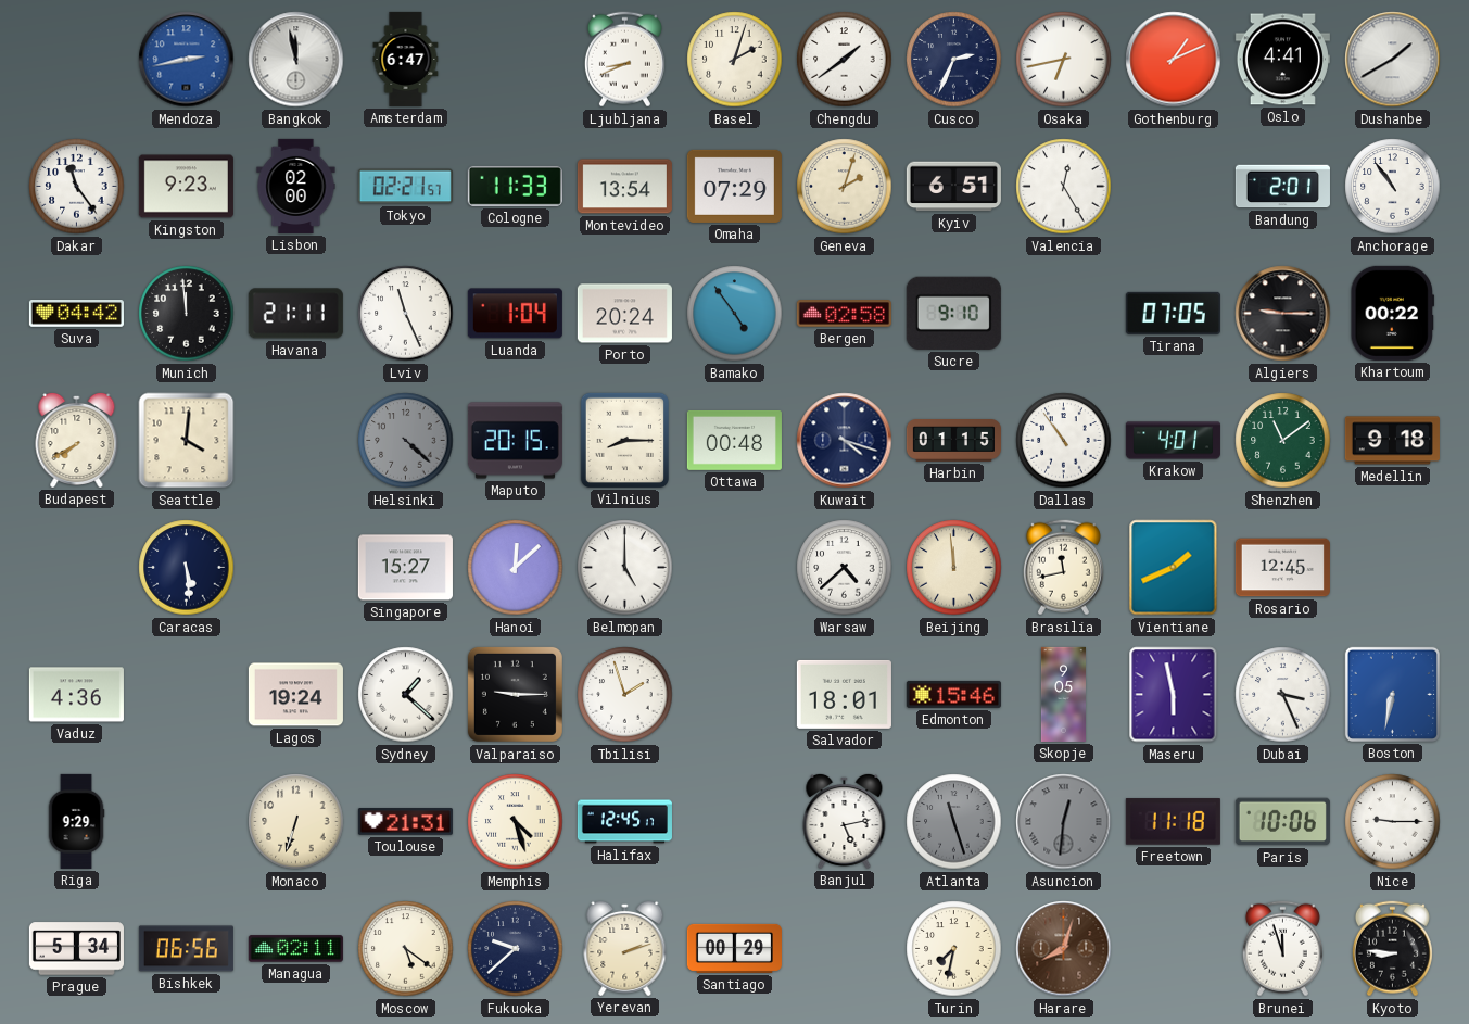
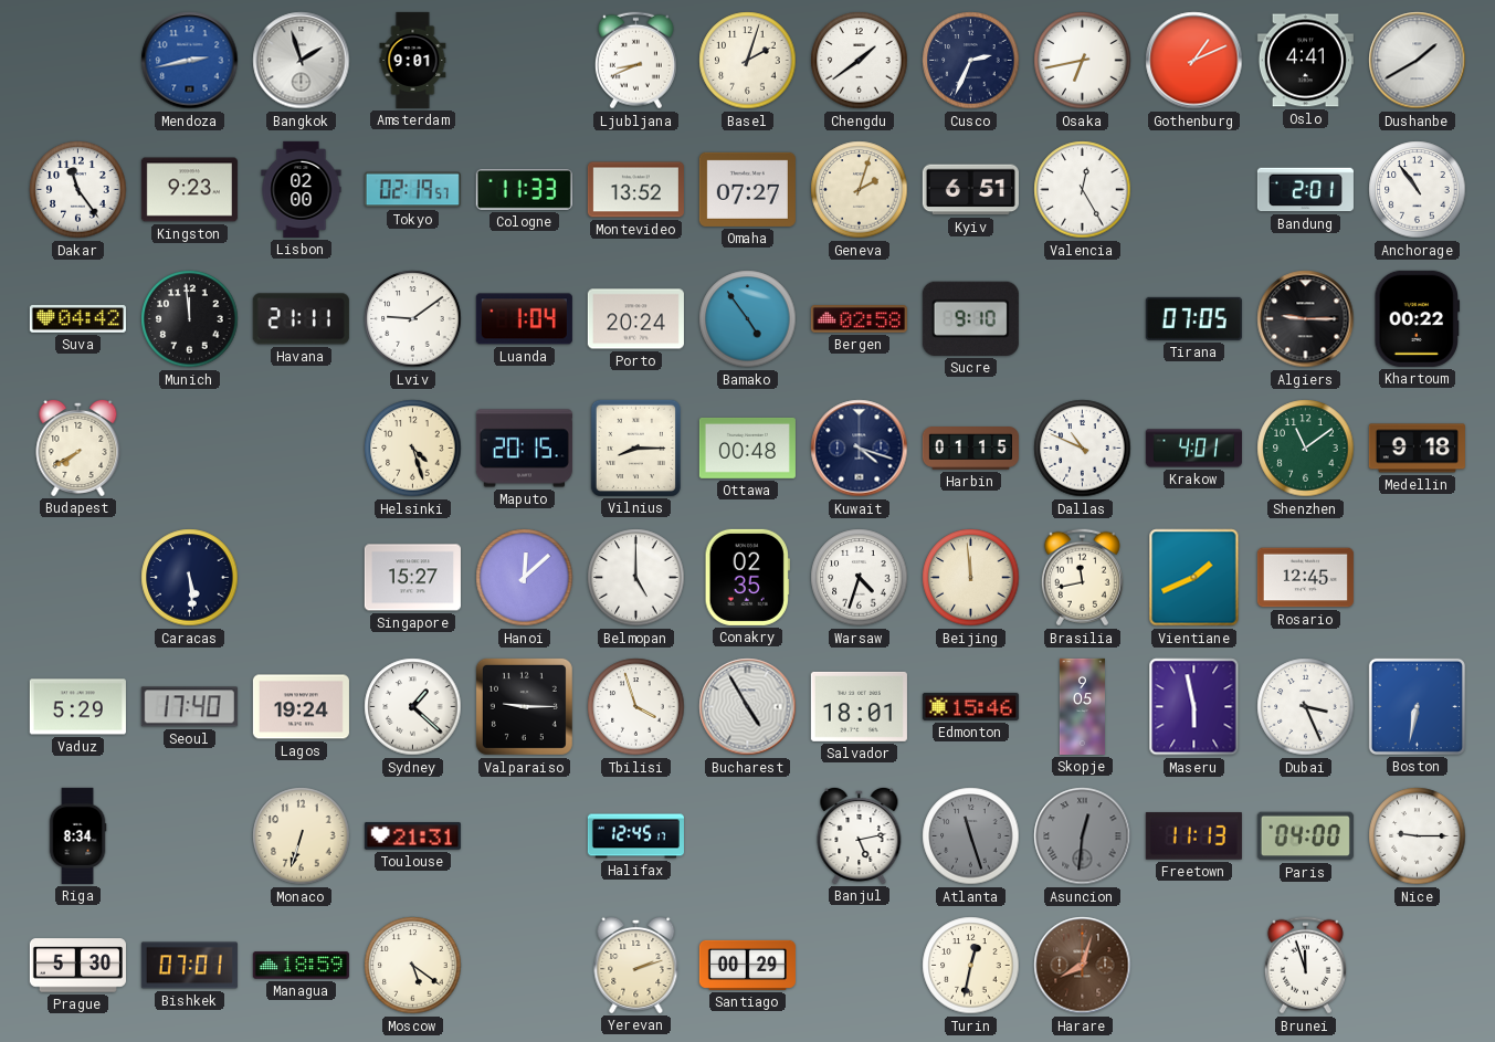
Bangkok: 11:58 -> 1:57
Amsterdam: 6:47 -> 9:01
Tokyo: 02:21 -> 02:19
Montevideo: 13:54 -> 13:52
Omaha: 07:29 -> 07:27
Lviv: 11:26 -> 9:09
Seattle: 4:01 -> none
Helsinki: 4:22 -> 4:27
Helsinki dial: grey -> cream
Dallas: 10:54 -> 10:49
Conakry: none -> 02:35
Warsaw: 4:38 -> 4:33
Vaduz: 4:36 -> 5:29
Seoul: none -> 17:40
Tbilisi: 1:57 -> 3:57
Bucharest: none -> 4:55
Riga: 9:29 -> 8:34
Memphis: 4:27 -> none
Freetown: 11:18 -> 11:13
Paris: 10:06 -> 04:00
Prague: 5:34 -> 5:30
Bishkek: 06:56 -> 07:01
Managua: 02:11 -> 18:59
Fukuoka: 9:38 -> none
Turin: 7:32 -> 12:32
Kyoto: 8:46 -> none
